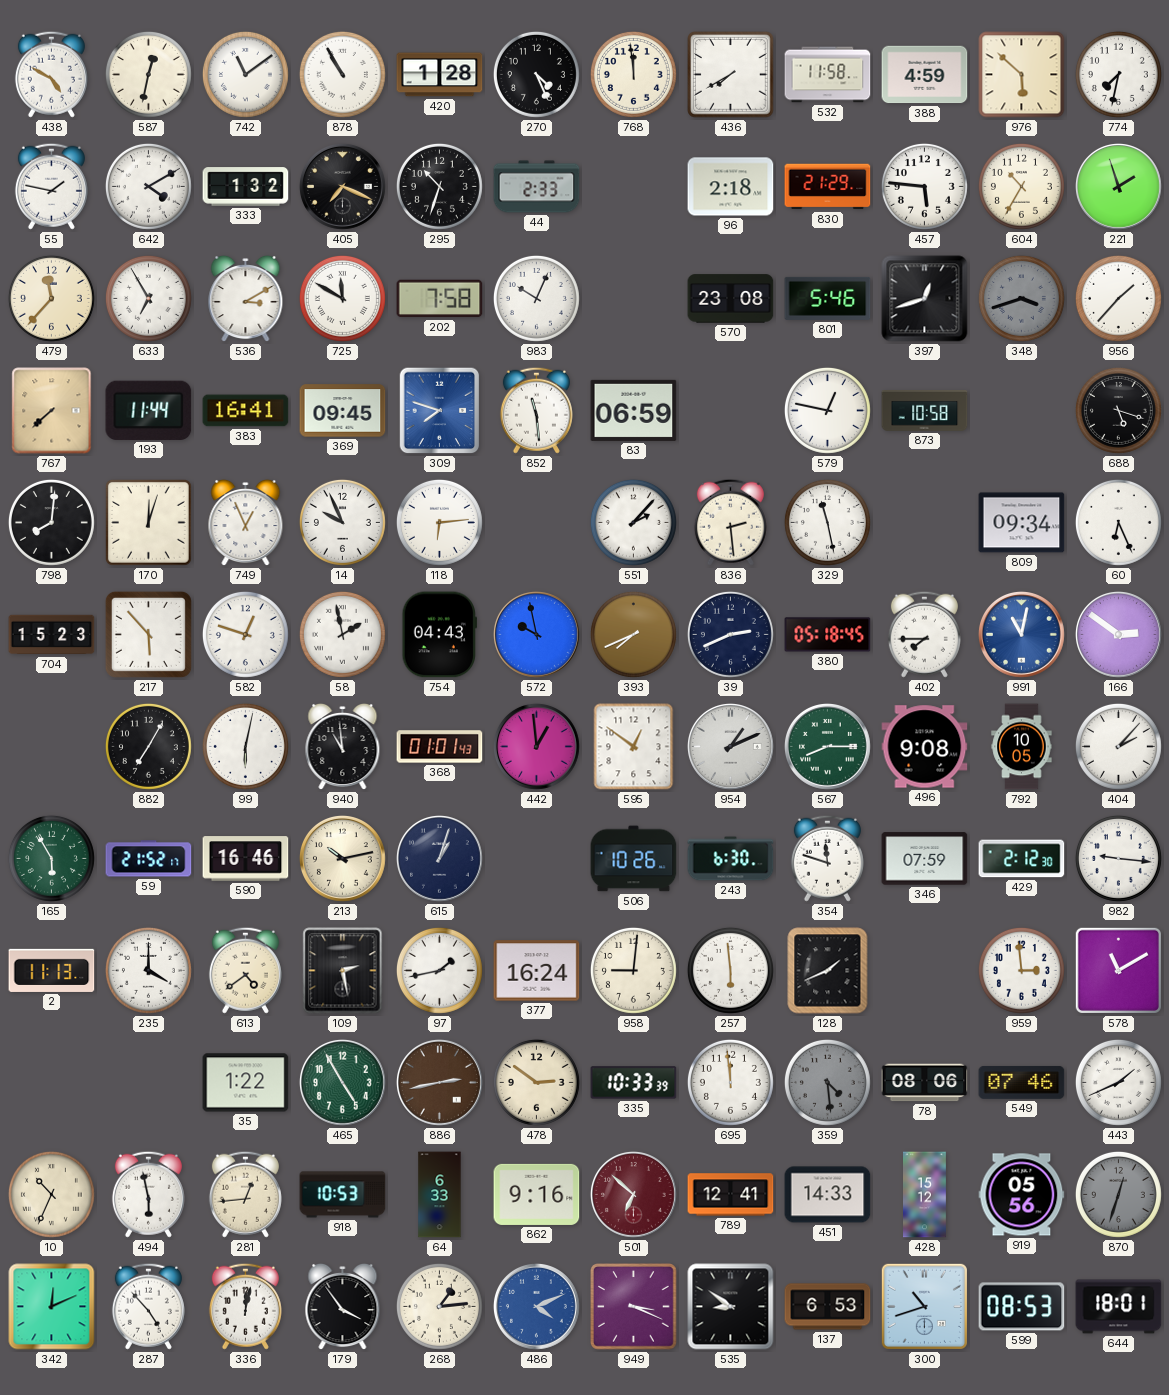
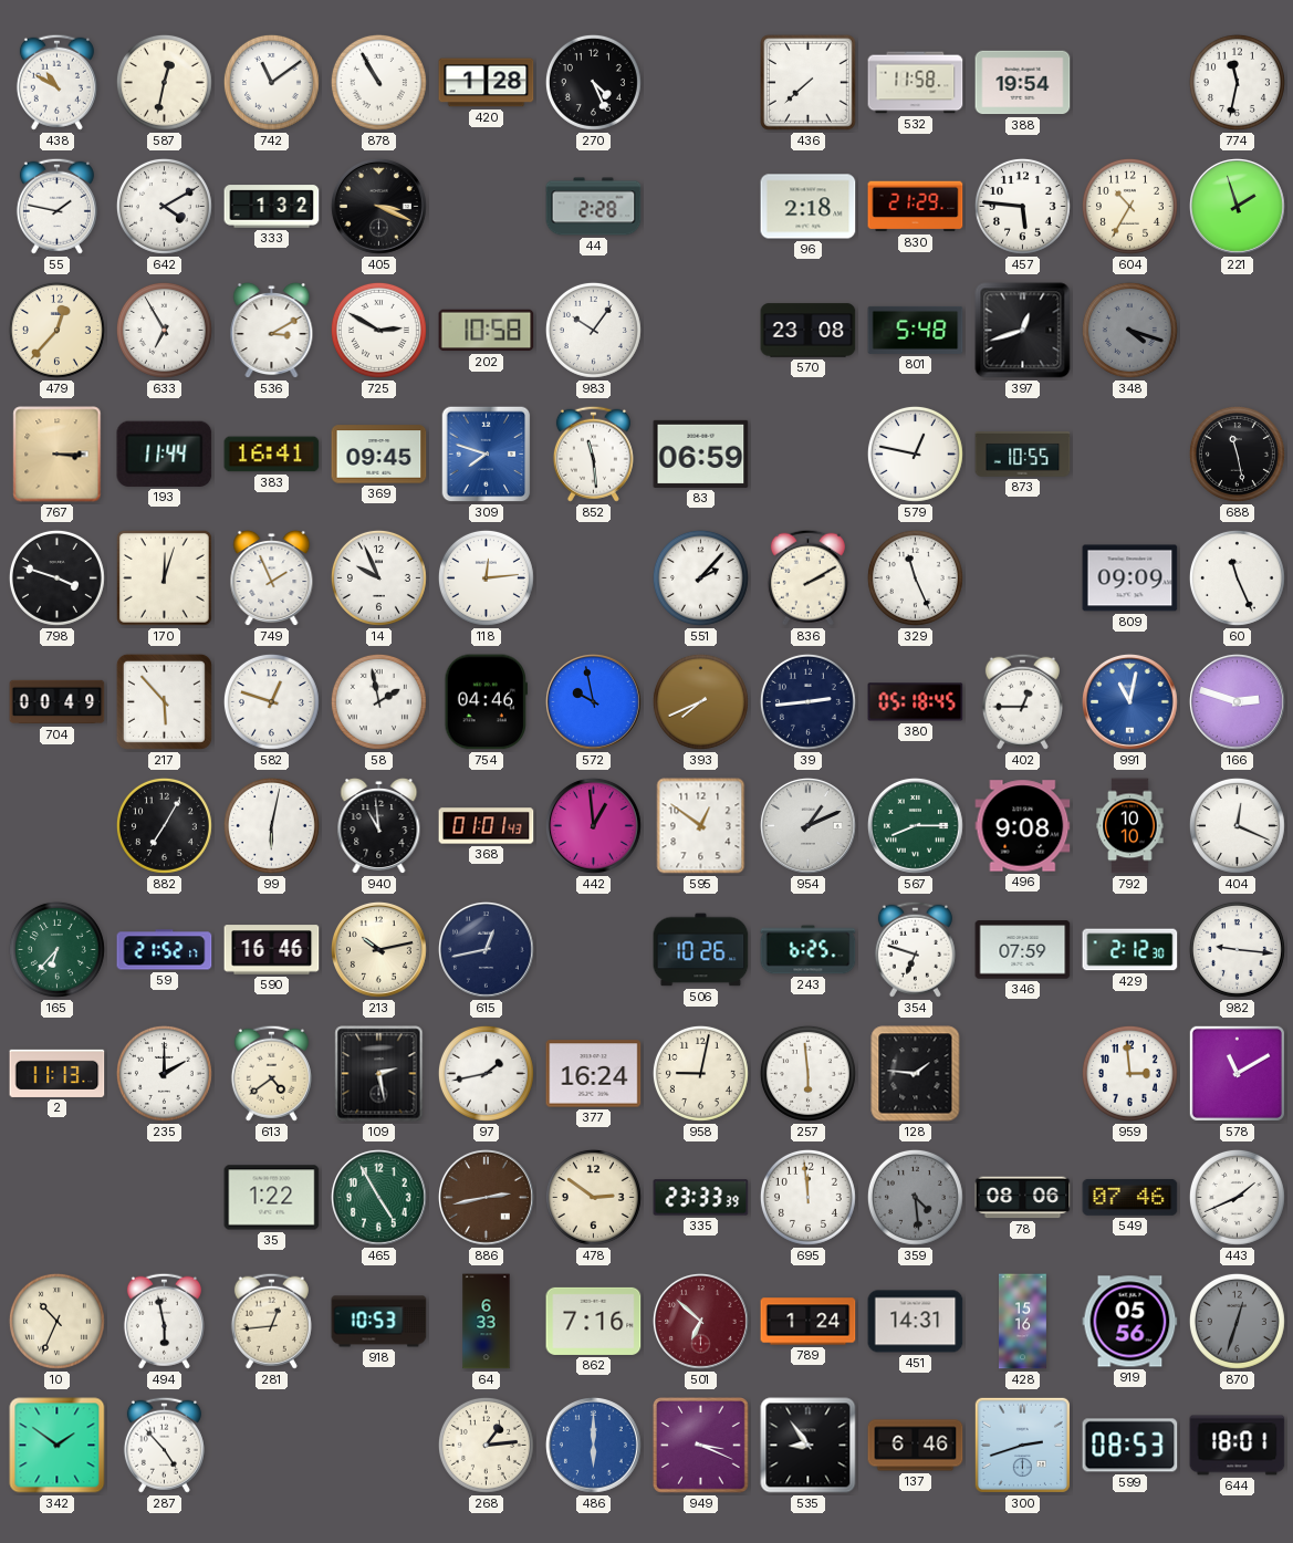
438: 4:50 -> 10:50
768: 11:59 -> none
436: 7:40 -> 7:38
388: 4:59 -> 19:54
976: 5:52 -> none
774: 7:32 -> 11:32
405: 7:19 -> 3:19
295: 10:33 -> none
44: 2:33 -> 2:28
479: 11:37 -> 12:37
725: 11:50 -> 2:50
202: 7:58 -> 10:58
983: 10:04 -> 10:06
801: 5:46 -> 5:48
348: 3:42 -> 4:18
956: 1:37 -> none
767: 7:38 -> 3:15
873: 10:58 -> 10:55
688: 5:18 -> 11:28
798: 8:01 -> 3:48
749: 12:56 -> 1:56
118: 6:14 -> 12:14
836: 2:29 -> 2:10
329: 11:28 -> 11:26
809: 09:34 -> 09:09
60: 6:26 -> 11:26
704: 15:23 -> 00:49
754: 04:43 -> 04:46
39: 2:41 -> 2:44
402: 7:45 -> 12:45
166: 2:51 -> 2:48
792: 10:05 -> 10:10
404: 2:07 -> 12:19
165: 5:55 -> 6:37
615: 1:03 -> 12:43
243: 6:30 -> 6:25
354: 11:48 -> 6:48
235: 4:00 -> 2:00
958: 9:01 -> 9:02
128: 1:41 -> 1:46
335: 10:33 -> 23:33
862: 9:16 -> 7:16
789: 12:41 -> 1:24
451: 14:33 -> 14:31
428: 15:12 -> 15:16
342: 12:11 -> 1:51
336: 12:02 -> none
179: 3:54 -> none
486: 4:11 -> 6:00
535: 8:51 -> 8:54
137: 6:53 -> 6:46
300: 10:42 -> 2:42
